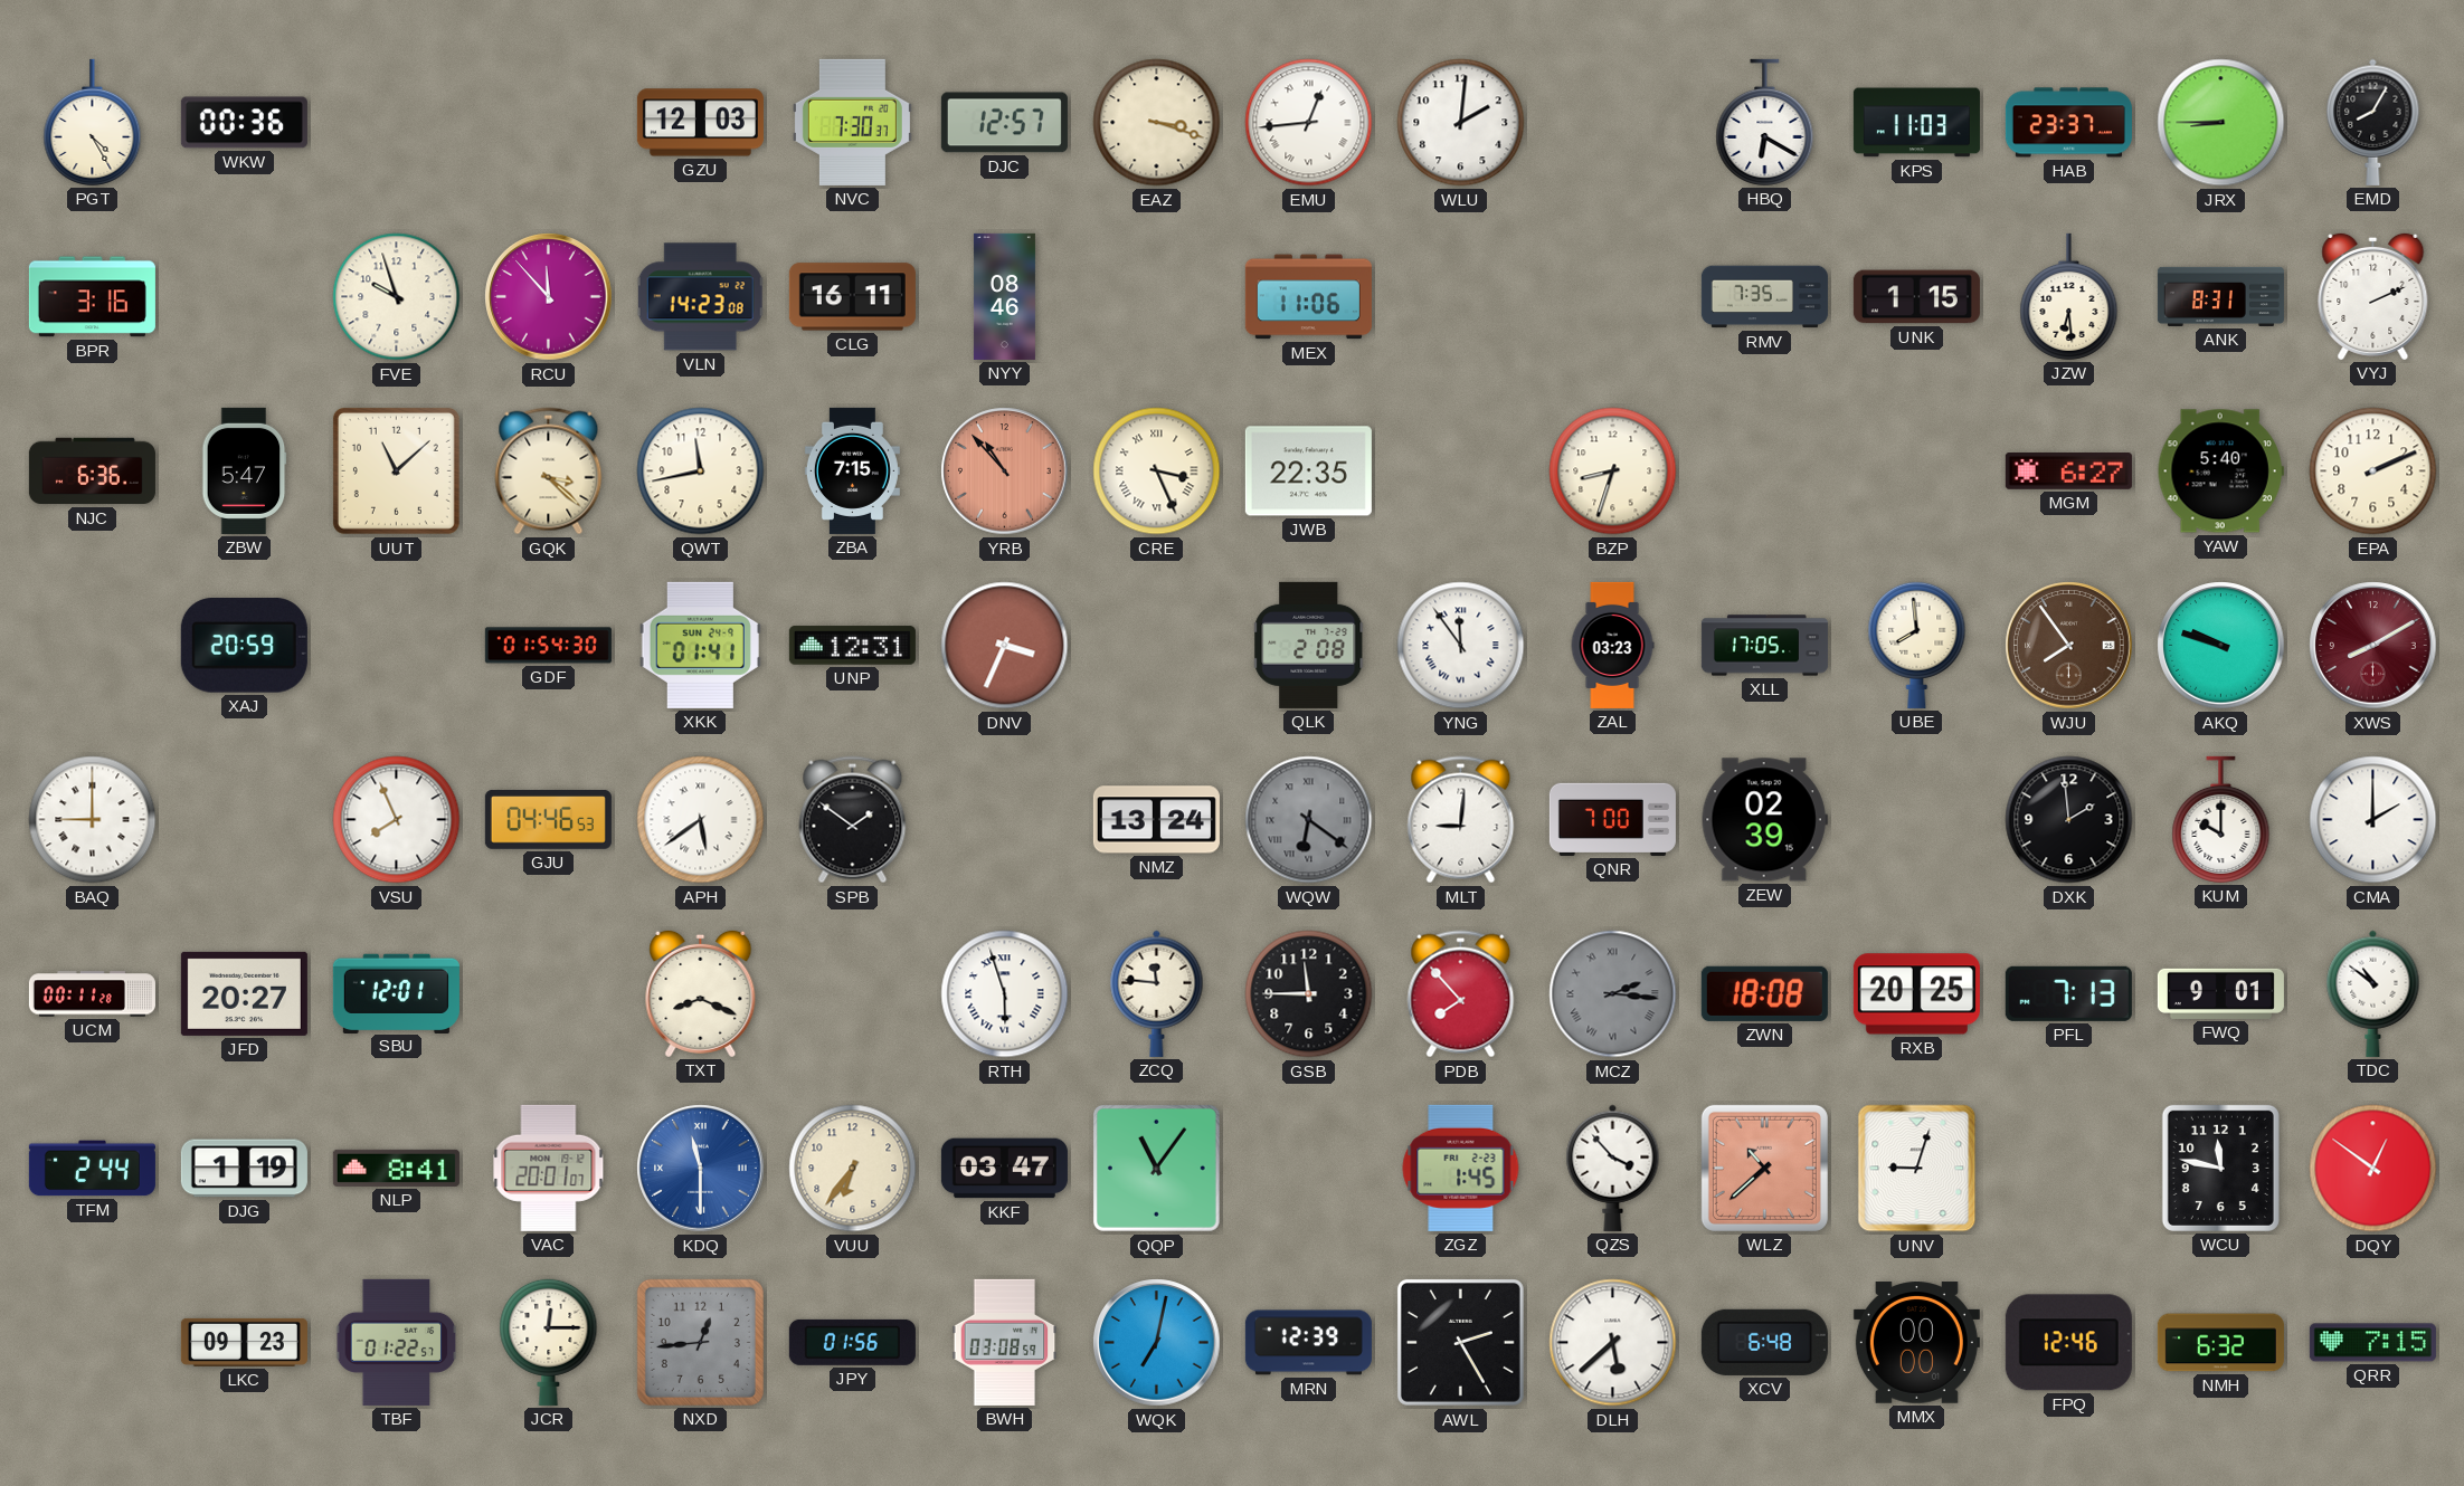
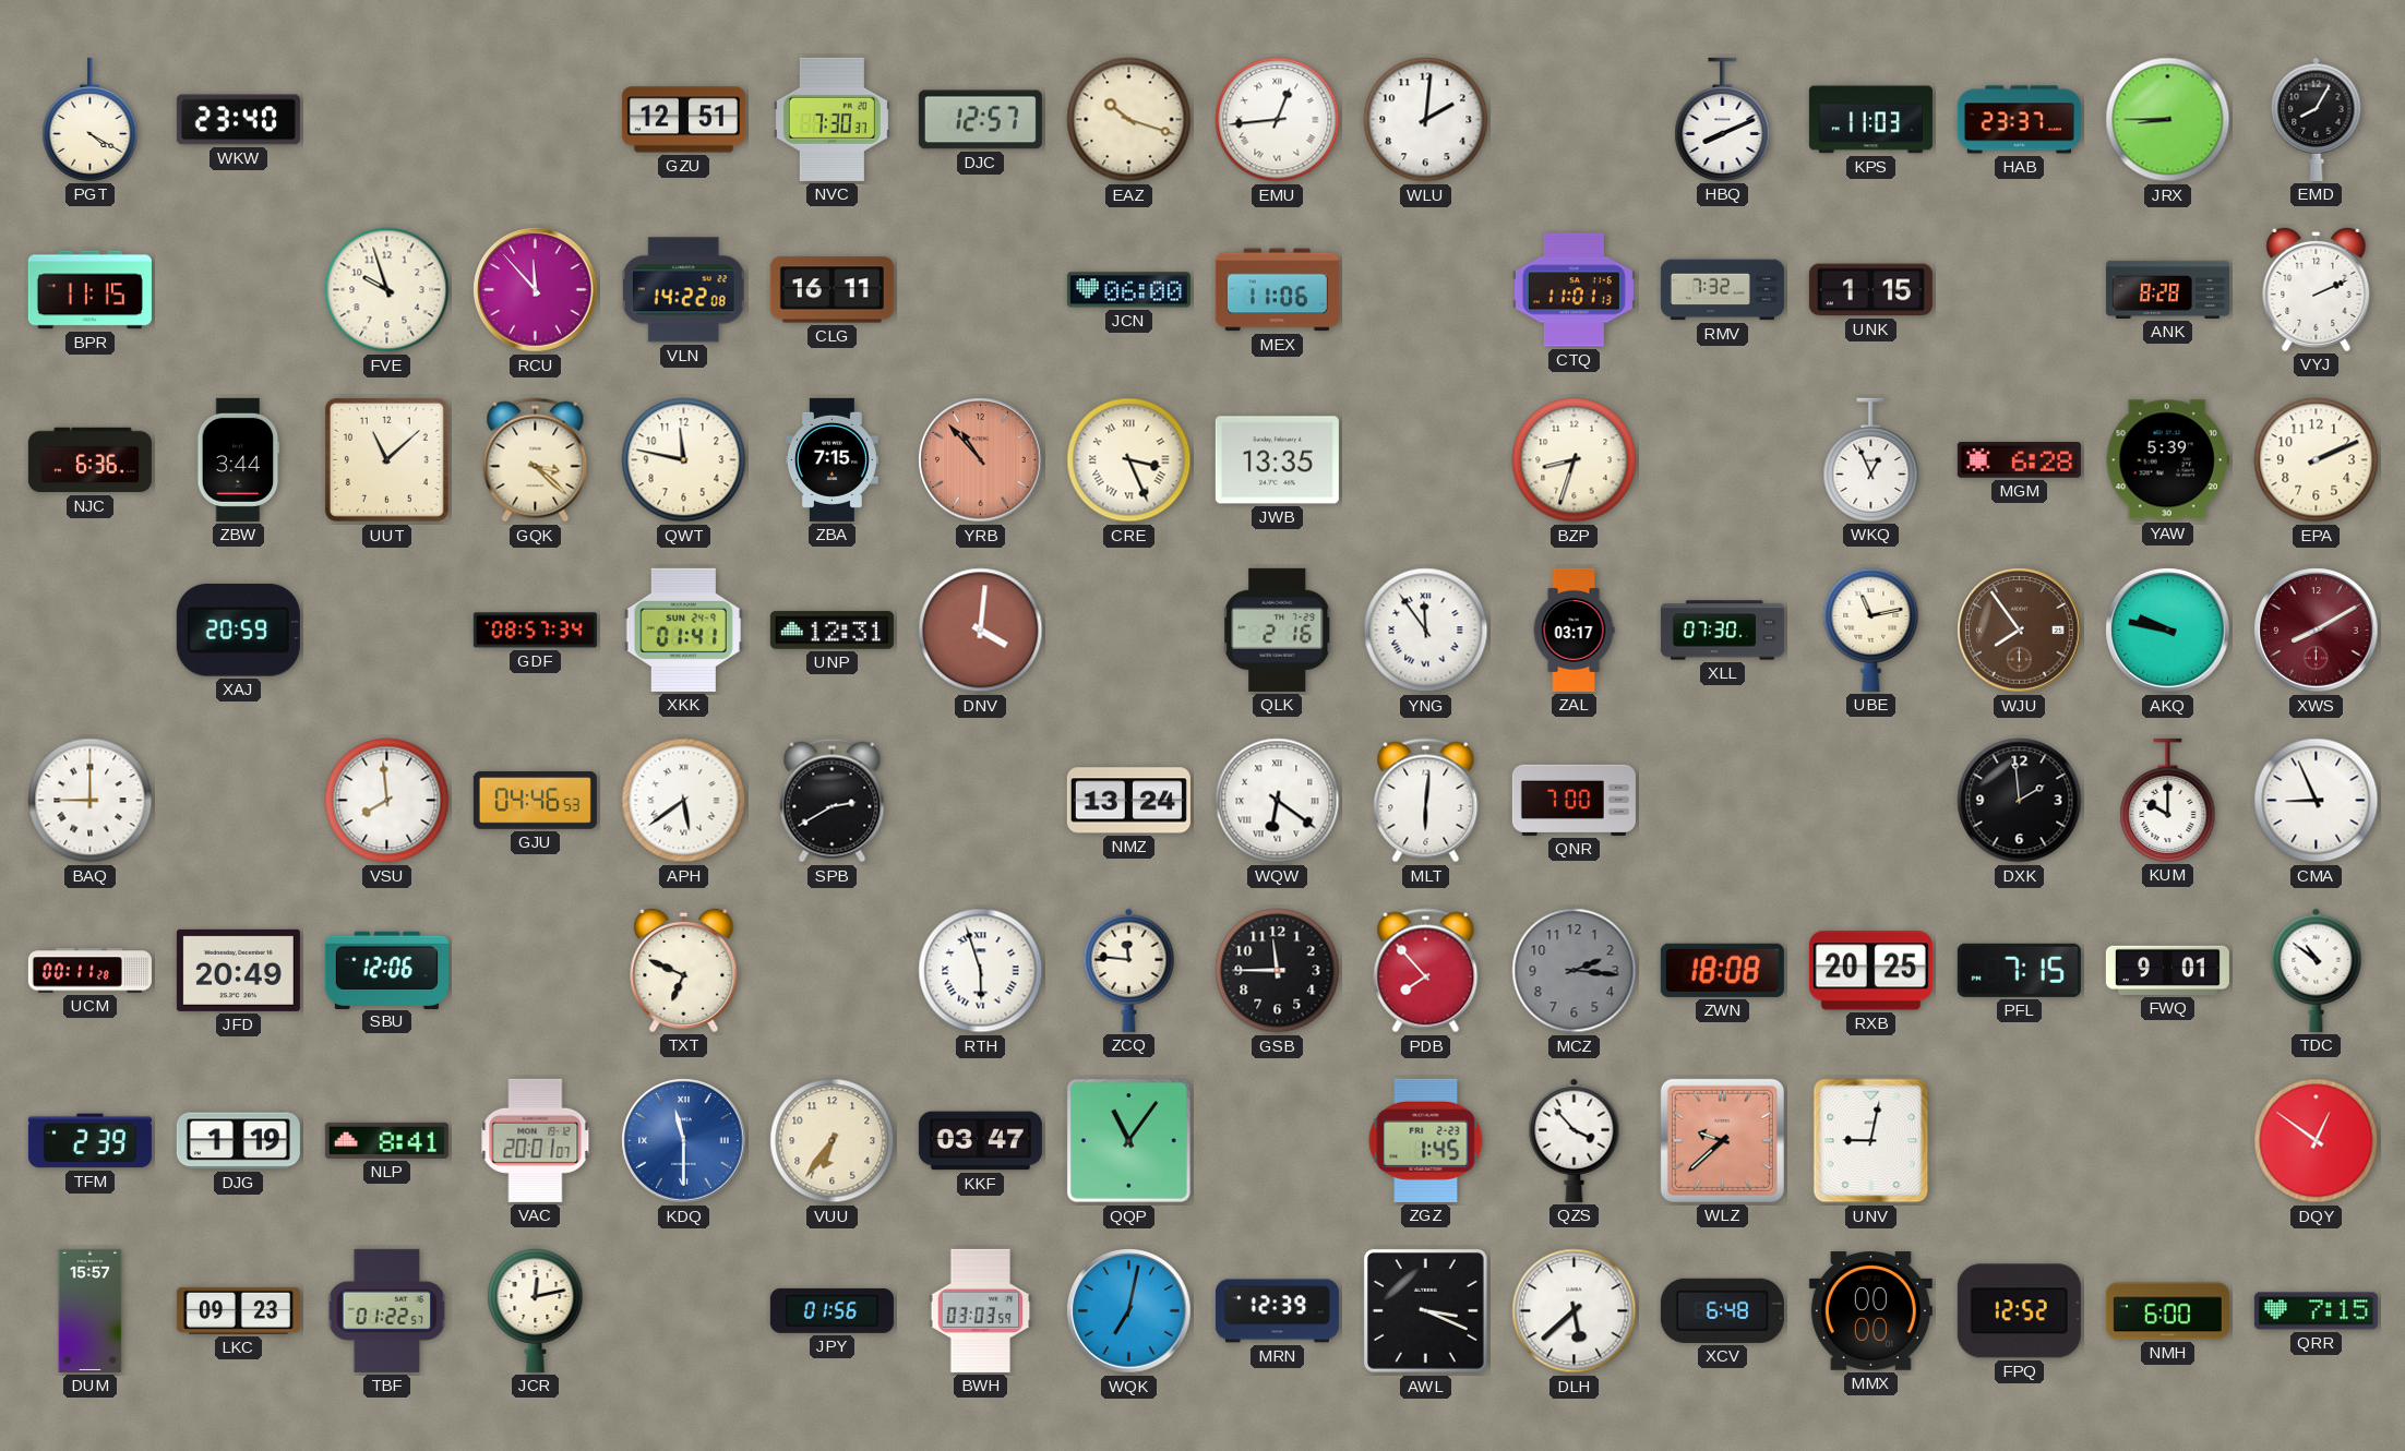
PGT: 4:25 -> 4:20
WKW: 00:36 -> 23:40
GZU: 12:03 -> 12:51
EAZ: 3:18 -> 10:18
HBQ: 6:20 -> 8:11
BPR: 3:16 -> 11:15
VLN: 14:23 -> 14:22
NYY: 08:46 -> none
JCN: none -> 06:00
CTQ: none -> 11:01
RMV: 7:35 -> 7:32
JZW: 6:29 -> none
ANK: 8:31 -> 8:28
ZBW: 5:47 -> 3:44
QWT: 11:43 -> 11:47
JWB: 22:35 -> 13:35
WKQ: none -> 12:56
MGM: 6:27 -> 6:28
YAW: 5:40 -> 5:39
GDF: 01:54 -> 08:57
DNV: 3:34 -> 4:01
QLK: 2:08 -> 2:16
ZAL: 03:23 -> 03:17
XLL: 17:05 -> 07:30
UBE: 7:59 -> 11:13
AKQ: 9:48 -> 9:47
VSU: 7:56 -> 7:59
SPB: 1:51 -> 2:40
WQW dial: grey -> white
MLT: 9:01 -> 6:01
ZEW: 02:39 -> none
CMA: 2:00 -> 8:56
JFD: 20:27 -> 20:49
SBU: 12:01 -> 12:06
TXT: 8:19 -> 6:49
MCZ numerals: Roman -> Arabic
PFL: 7:13 -> 7:15
TFM: 2:44 -> 2:39
WLZ: 10:38 -> 9:38
UNV: 9:03 -> 9:02
WCU: 11:47 -> none
DUM: none -> 15:57
JCR: 12:15 -> 12:13
NXD: 12:44 -> none
BWH: 03:08 -> 03:03
AWL: 2:25 -> 3:19
FPQ: 12:46 -> 12:52
NMH: 6:32 -> 6:00
